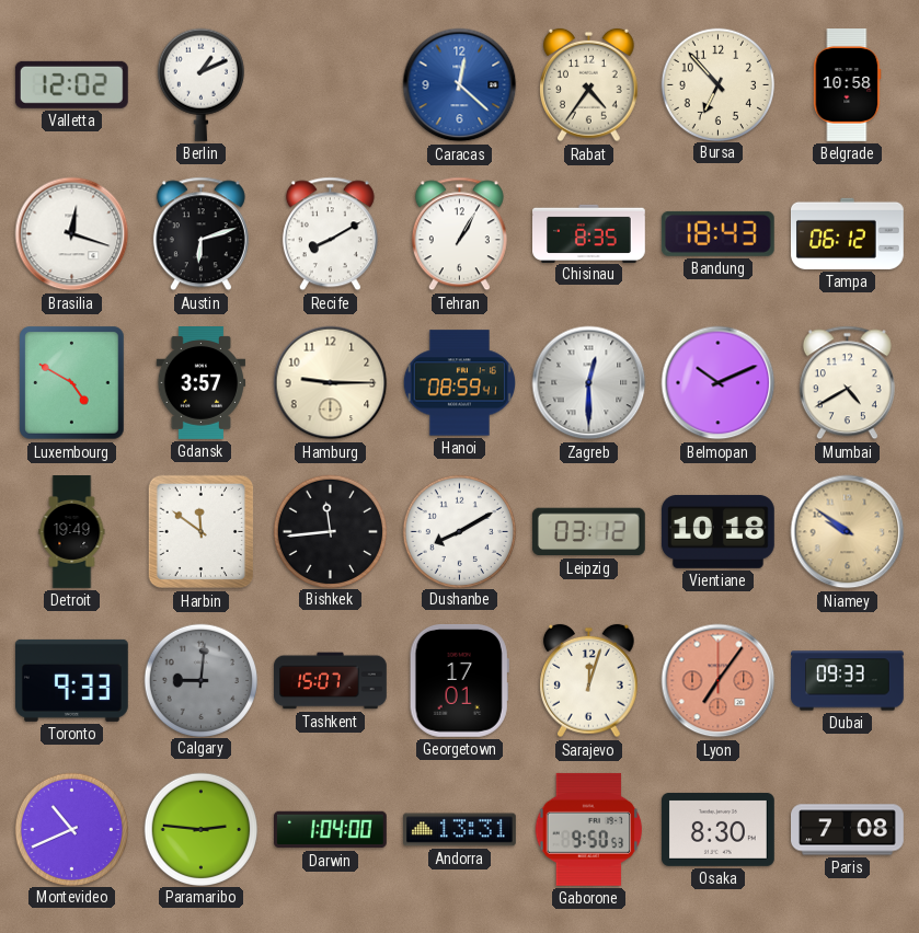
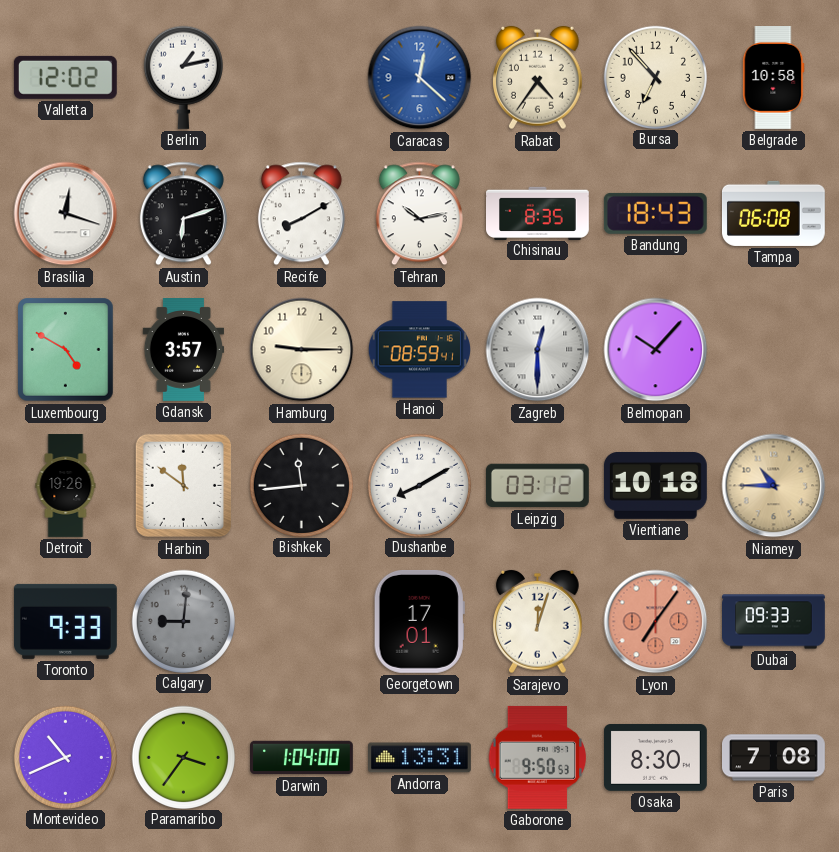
Berlin: 1:11 -> 1:13
Tehran: 1:05 -> 10:13
Tampa: 06:12 -> 06:08
Belmopan: 10:11 -> 10:07
Mumbai: 4:40 -> none
Detroit: 19:49 -> 19:26
Niamey: 9:51 -> 10:45
Tashkent: 15:07 -> none
Paramaribo: 2:46 -> 3:36
